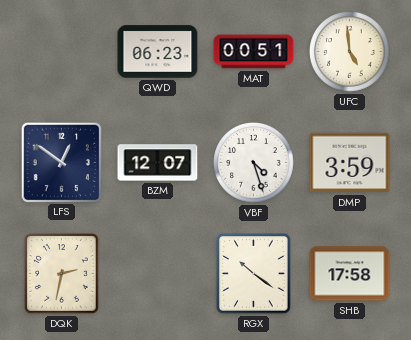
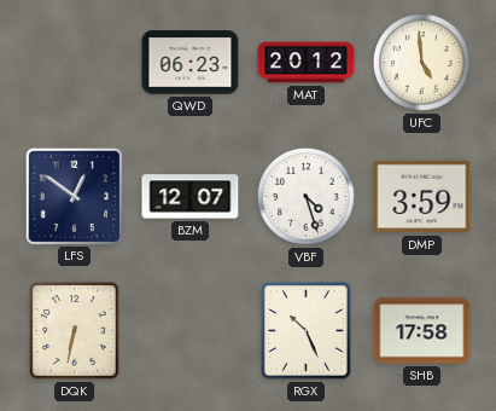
MAT: 00:51 -> 20:12
DQK: 2:32 -> 6:32
RGX: 10:21 -> 10:26
